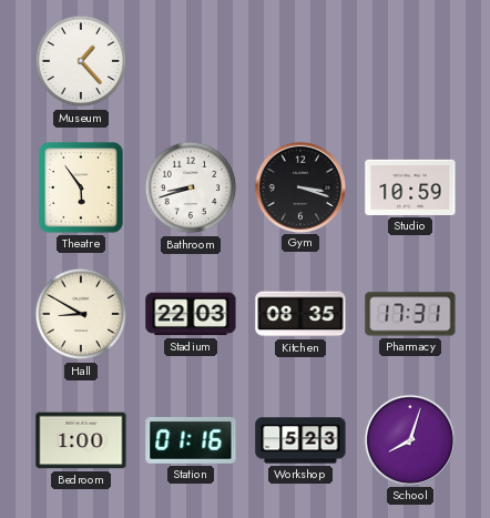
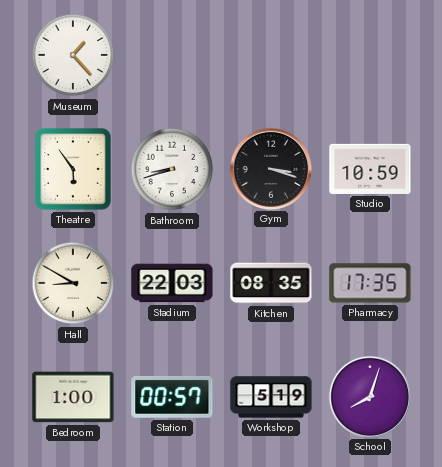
Pharmacy: 17:31 -> 17:35
Station: 01:16 -> 00:57
Workshop: 5:23 -> 5:19
